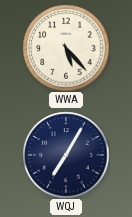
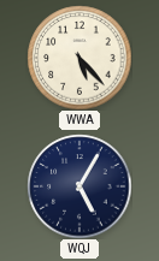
WQJ: 7:05 -> 5:05
